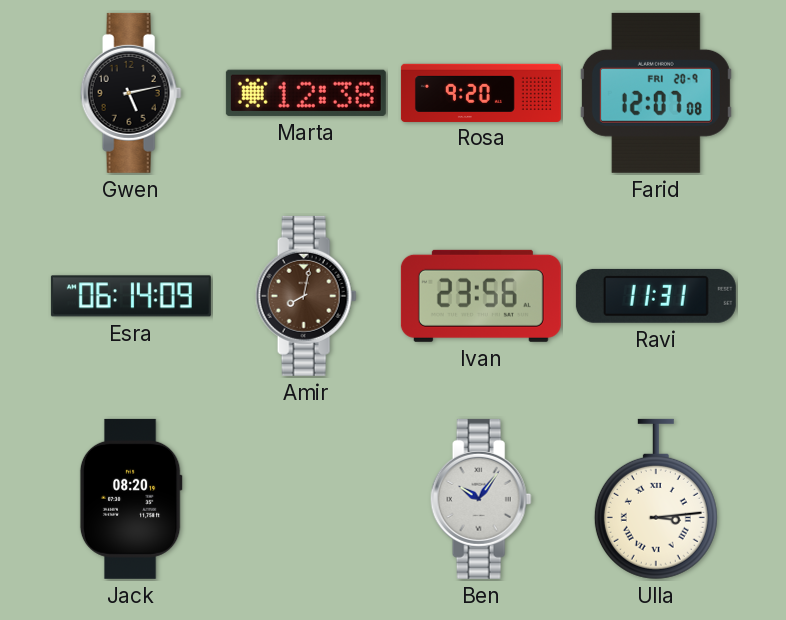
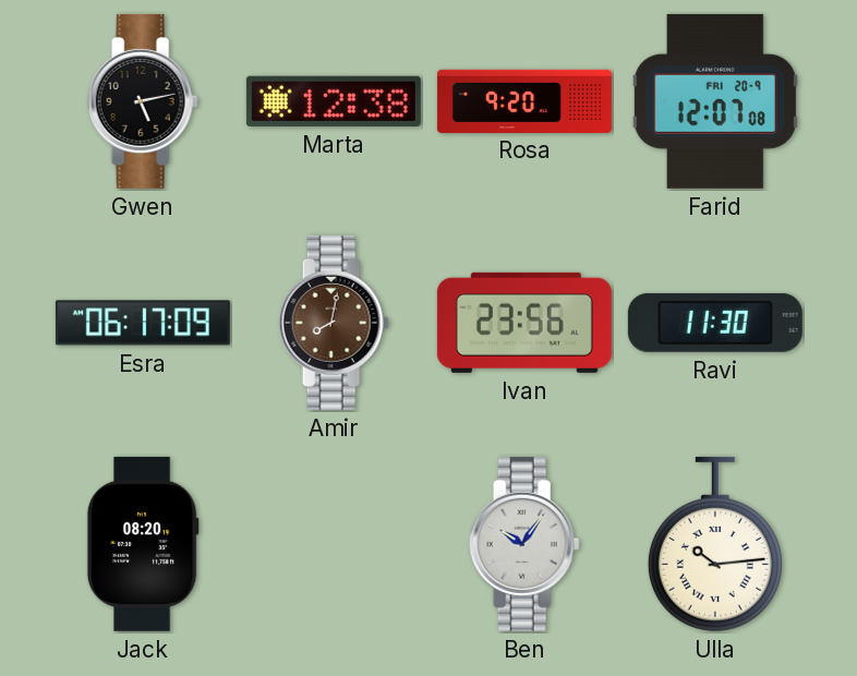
Esra: 06:14 -> 06:17
Ravi: 11:31 -> 11:30
Ulla: 3:14 -> 10:14
